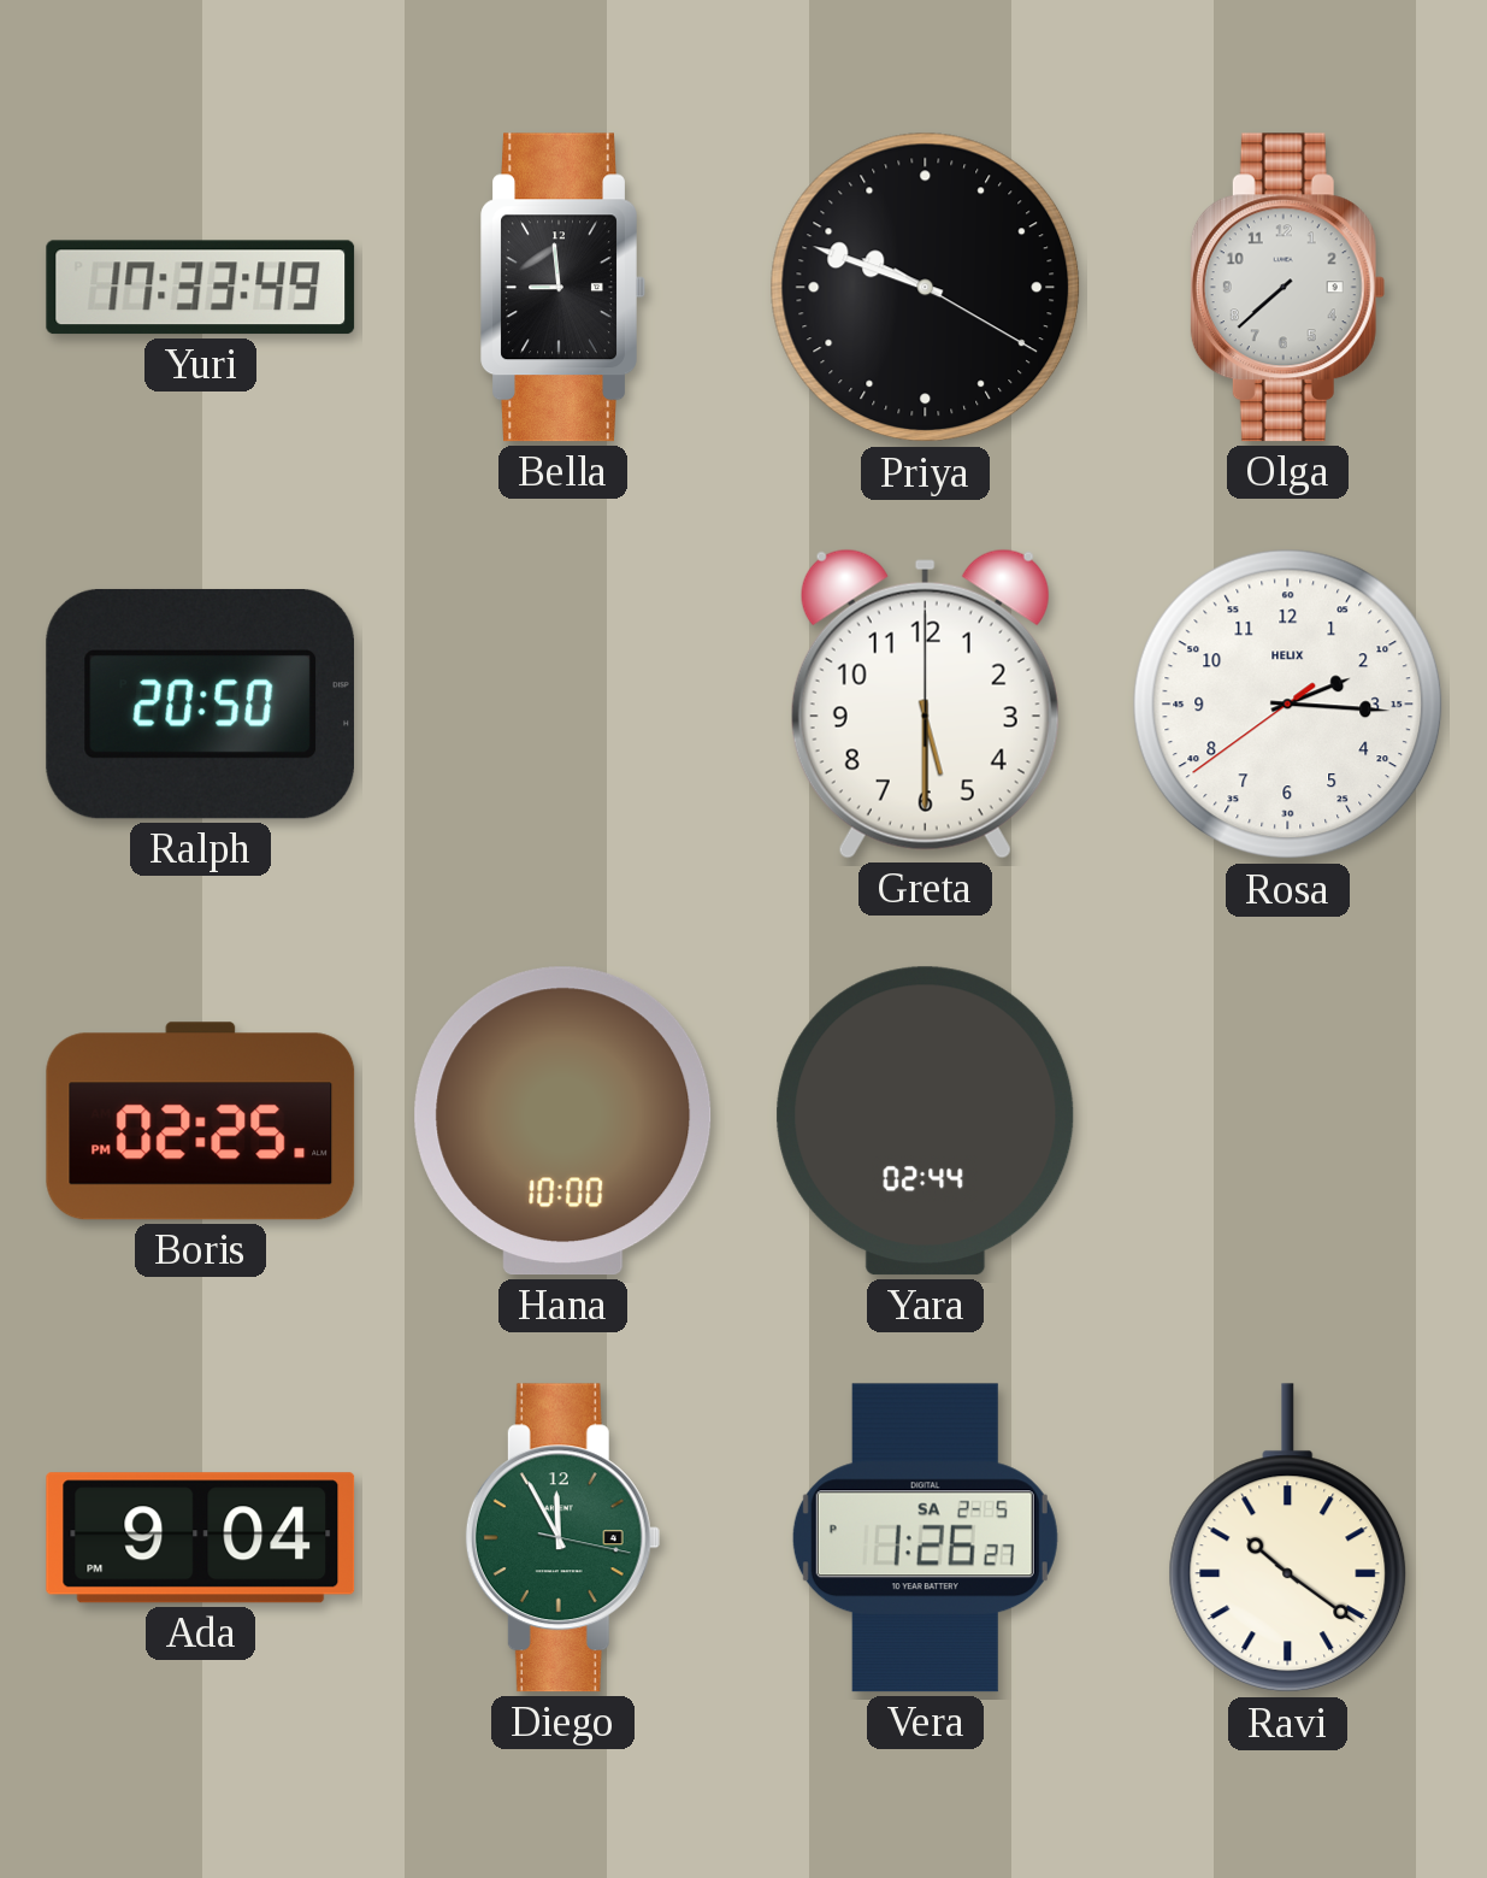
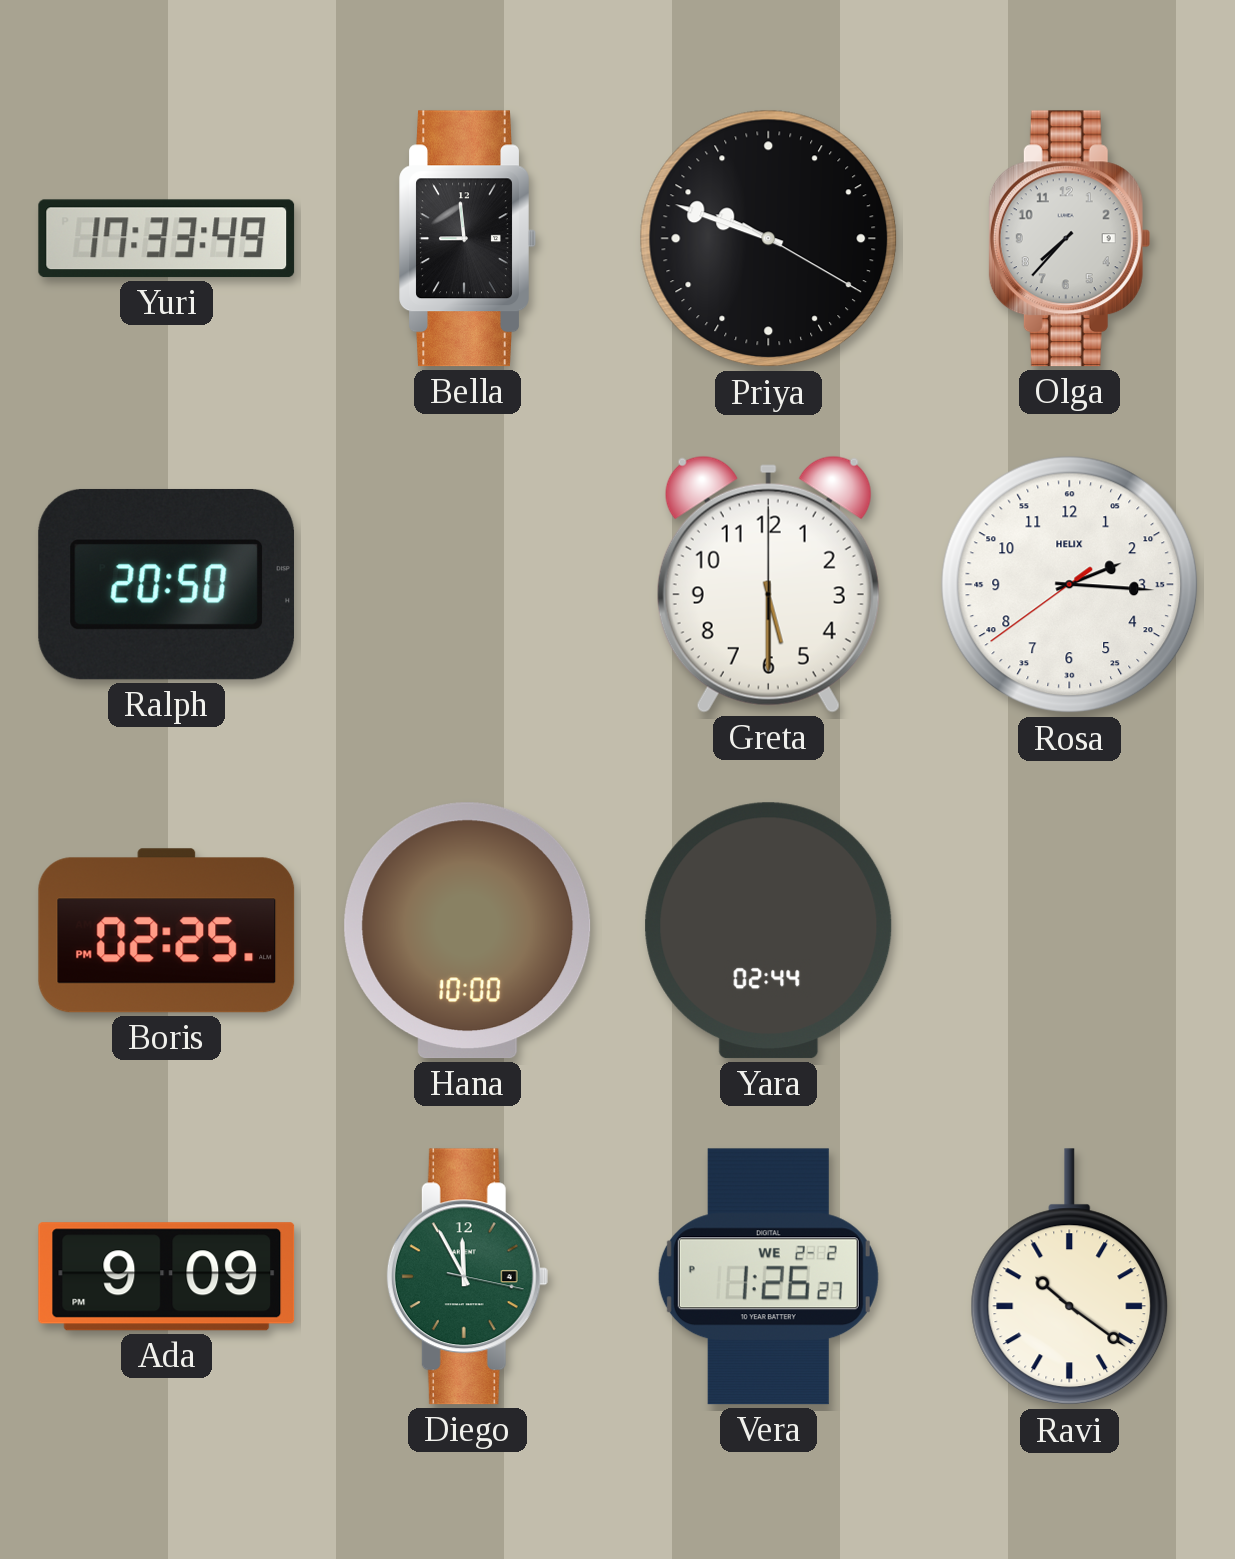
Olga: 7:38 -> 7:37
Ada: 9:04 -> 9:09
Vera date: SA 2-5 -> WE 2-2
